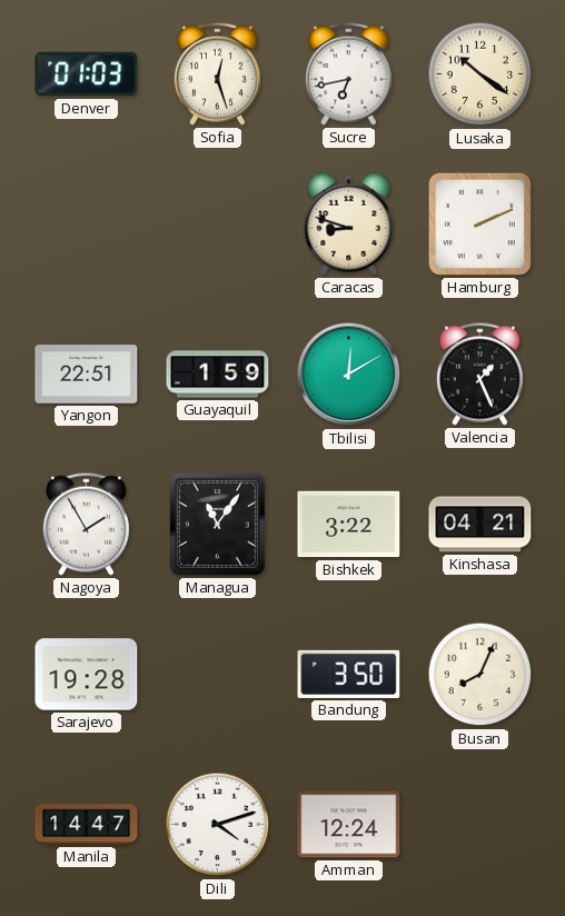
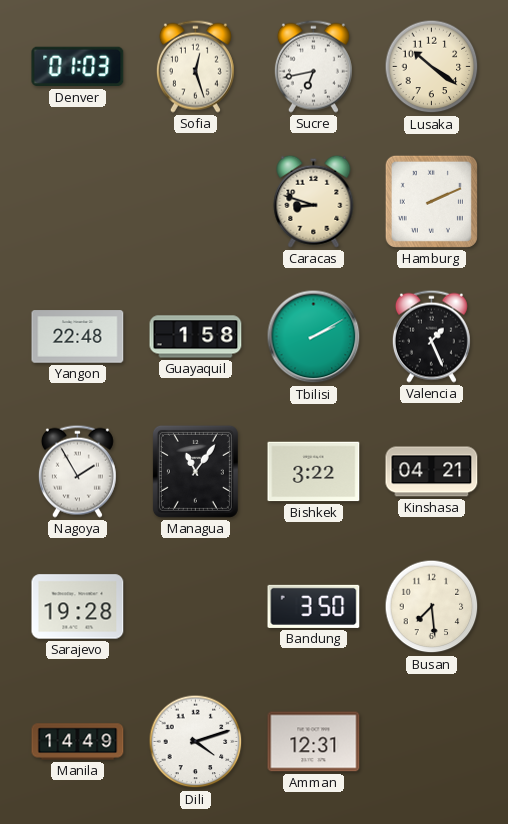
Yangon: 22:51 -> 22:48
Guayaquil: 1:59 -> 1:58
Tbilisi: 12:10 -> 2:10
Busan: 8:04 -> 7:29
Manila: 14:47 -> 14:49
Amman: 12:24 -> 12:31
